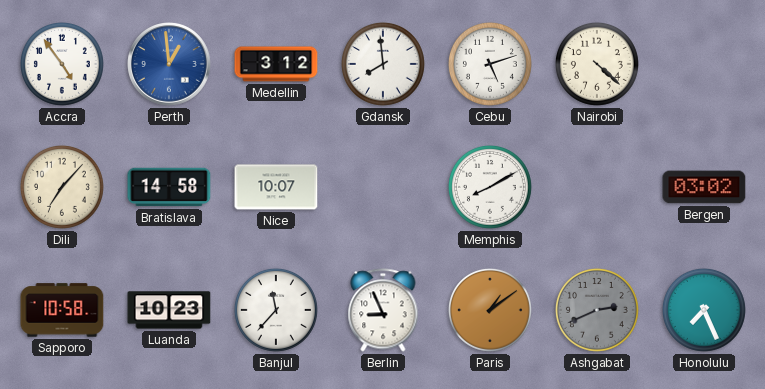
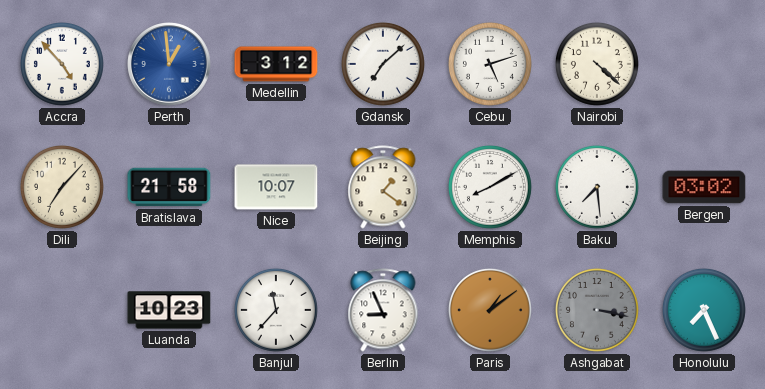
Accra: 4:54 -> 4:53
Gdansk: 7:59 -> 7:08
Bratislava: 14:58 -> 21:58
Beijing: none -> 1:21
Baku: none -> 7:29
Sapporo: 10:58 -> none
Ashgabat: 2:41 -> 3:17
